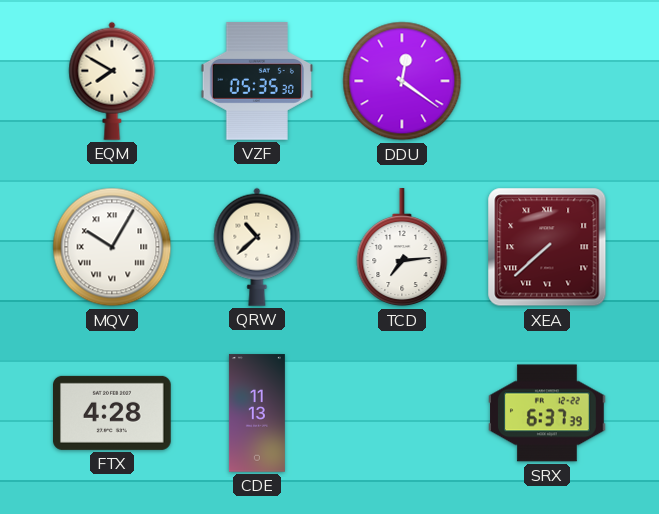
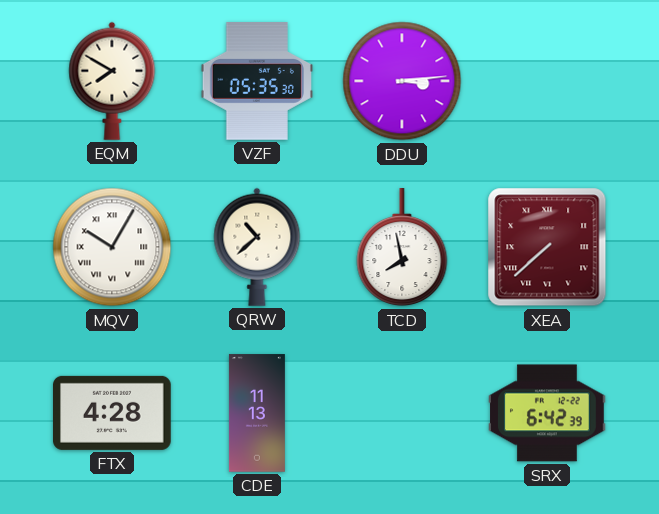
DDU: 12:21 -> 3:14
TCD: 7:14 -> 7:58
SRX: 6:37 -> 6:42
